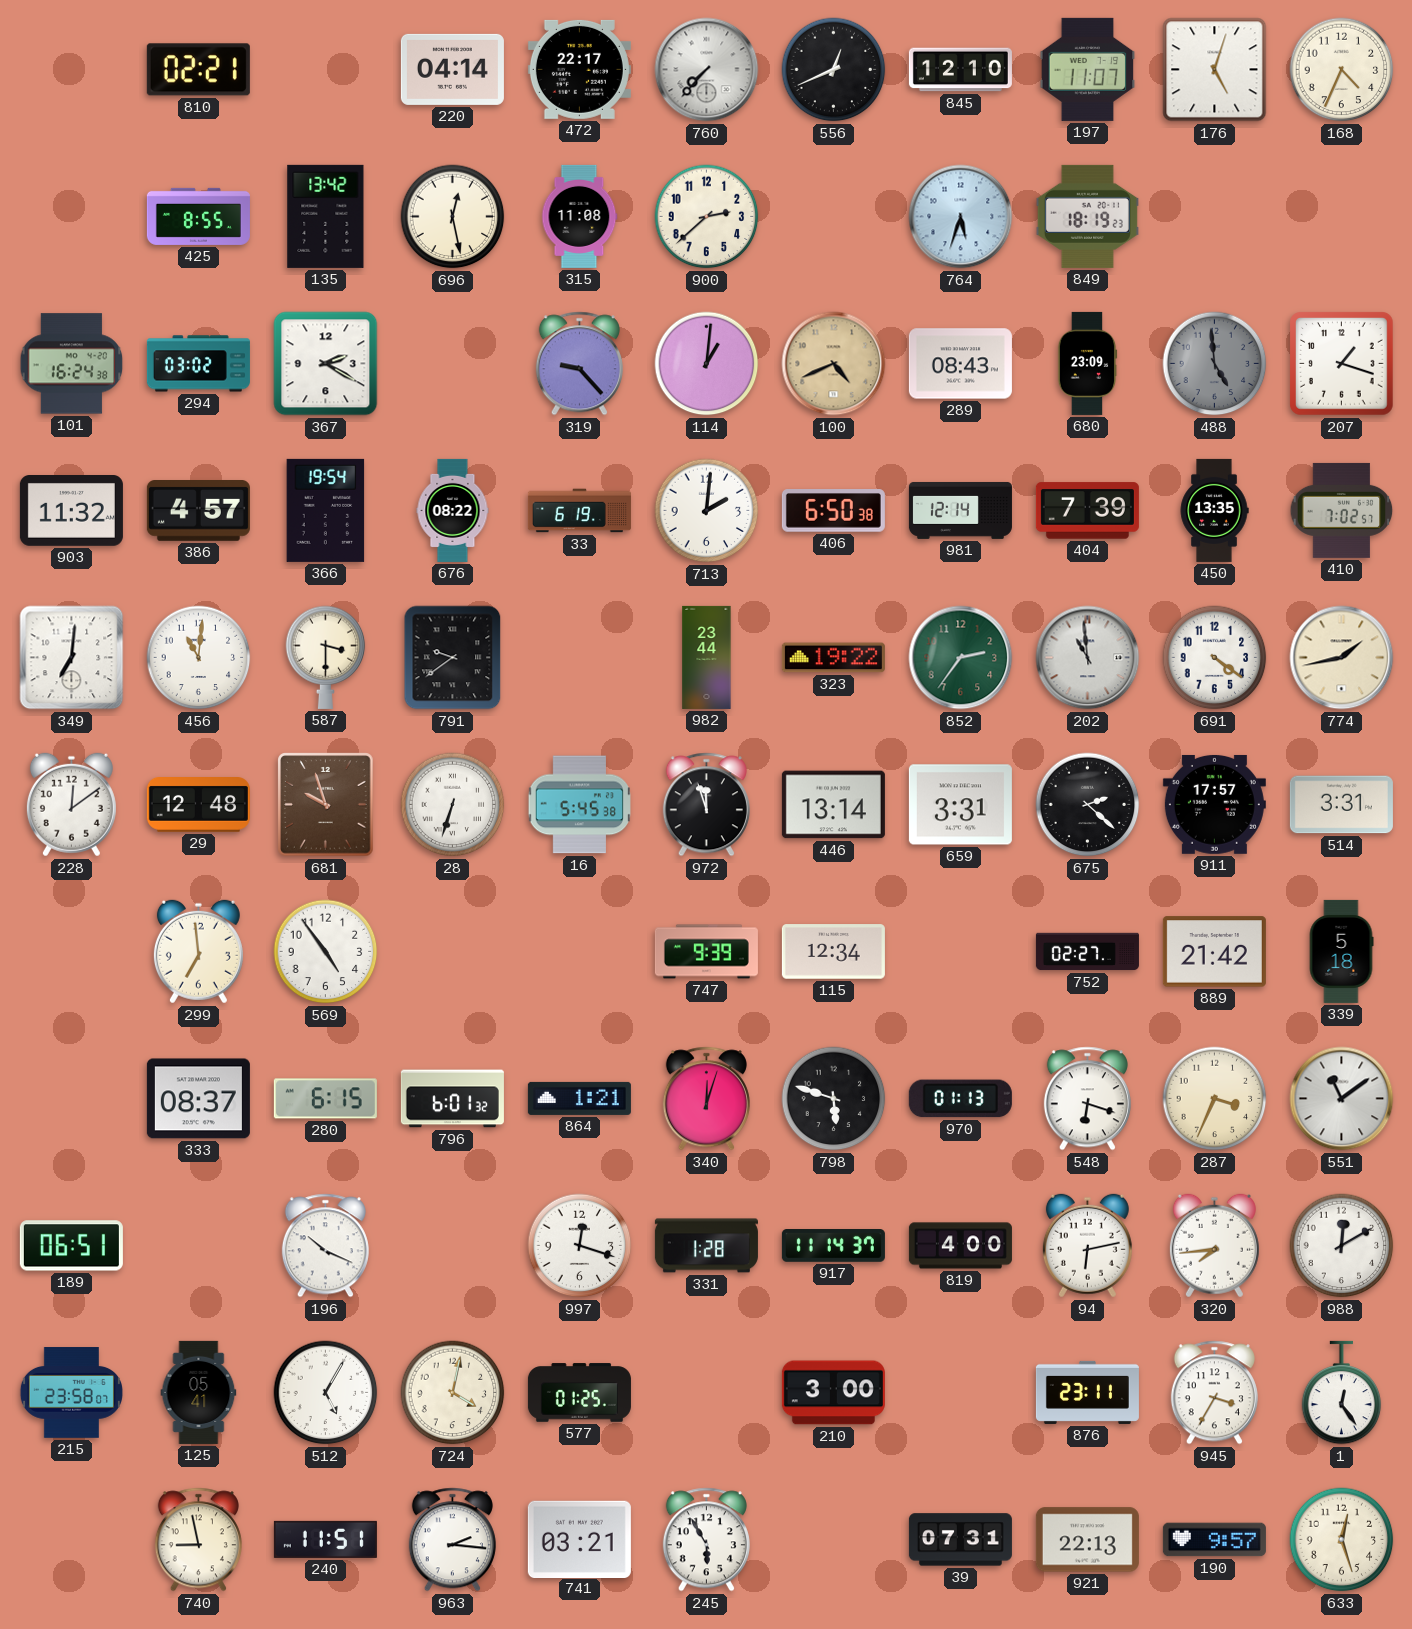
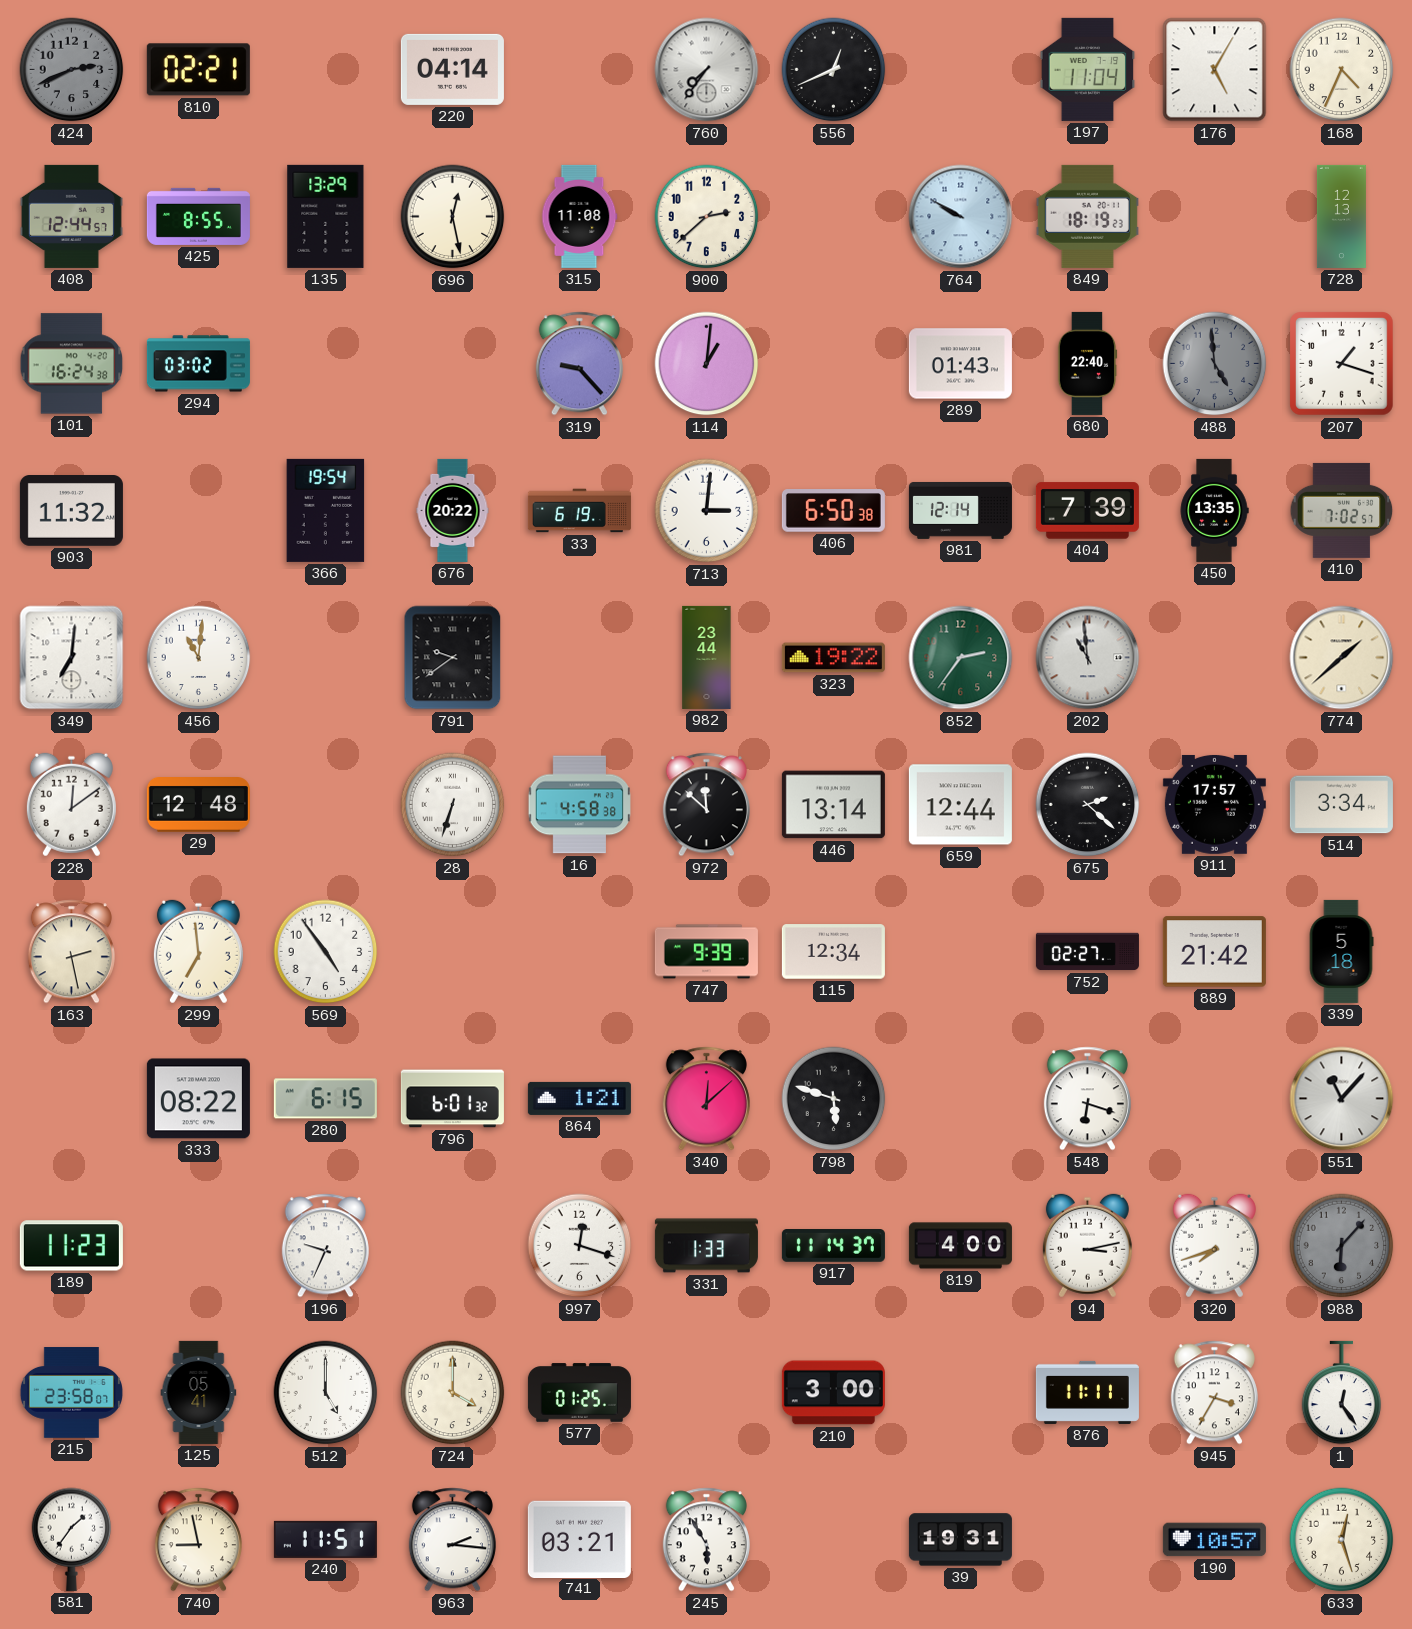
424: none -> 2:41
472: 22:17 -> none
760: 7:37 -> 7:36
845: 12:10 -> none
197: 11:07 -> 11:04
176: 5:03 -> 5:05
408: none -> 12:44
135: 13:42 -> 13:29
764: 5:33 -> 9:50
728: none -> 12:13
367: 2:20 -> none
100: 4:41 -> none
289: 08:43 -> 01:43
680: 23:09 -> 22:40
386: 4:57 -> none
676: 08:22 -> 20:22
713: 2:01 -> 3:01
587: 3:30 -> none
691: 4:21 -> none
774: 1:43 -> 1:38
681: 9:57 -> none
16: 5:45 -> 4:58
972: 11:57 -> 11:52
659: 3:31 -> 12:44
514: 3:31 -> 3:34
163: none -> 2:28
333: 08:37 -> 08:22
340: 12:03 -> 12:08
970: 01:13 -> none
287: 3:34 -> none
551: 11:09 -> 11:07
189: 06:51 -> 11:23
196: 10:19 -> 9:34
331: 1:28 -> 1:33
94: 6:13 -> 3:13
320: 7:44 -> 7:42
988: 12:10 -> 6:07
988 dial: white -> grey
512: 5:05 -> 5:00
724: 4:02 -> 4:00
876: 23:11 -> 11:11
581: none -> 1:36
39: 07:31 -> 19:31
921: 22:13 -> none
190: 9:57 -> 10:57
